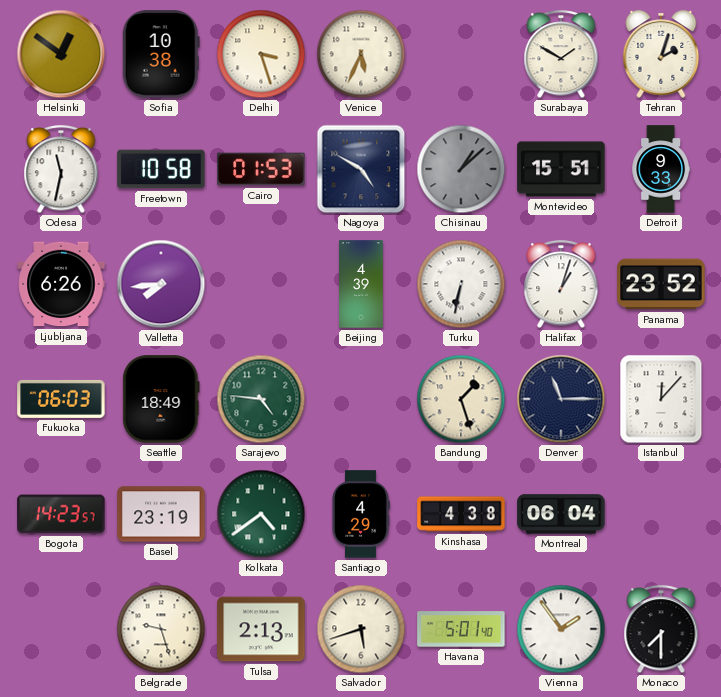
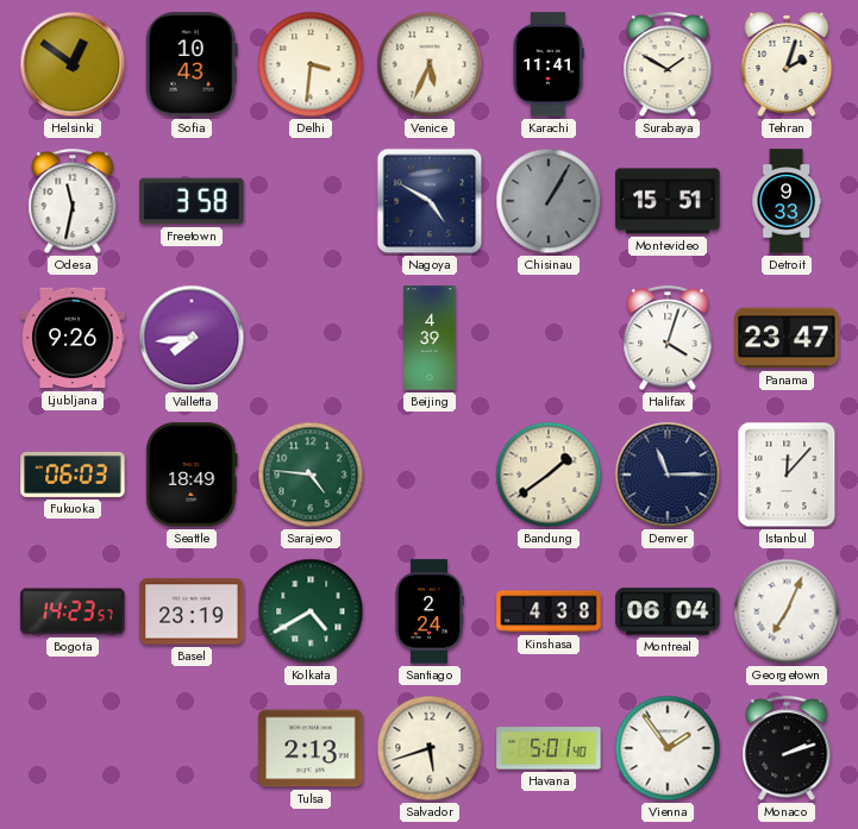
Sofia: 10:38 -> 10:43
Delhi: 3:27 -> 3:31
Karachi: none -> 11:41
Freetown: 10:58 -> 3:58
Cairo: 01:53 -> none
Chisinau: 1:08 -> 1:05
Ljubljana: 6:26 -> 9:26
Turku: 6:32 -> none
Halifax: 1:03 -> 4:03
Panama: 23:52 -> 23:47
Bandung: 1:27 -> 1:39
Kolkata: 4:39 -> 4:40
Santiago: 4:29 -> 2:24
Georgetown: none -> 7:04
Belgrade: 9:27 -> none
Monaco: 7:30 -> 2:12
